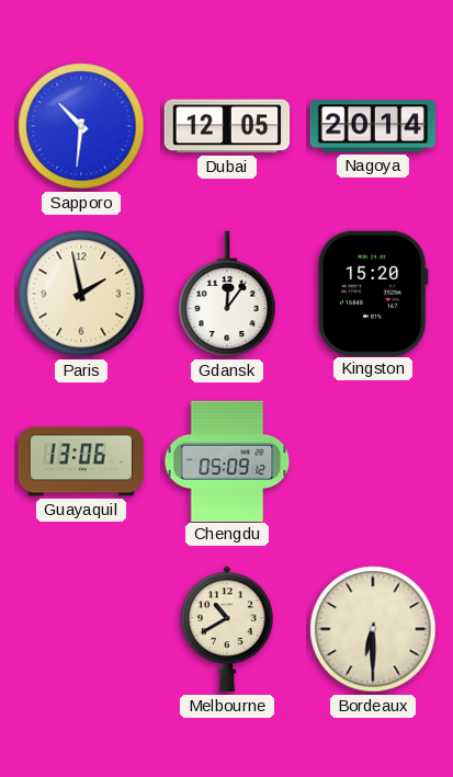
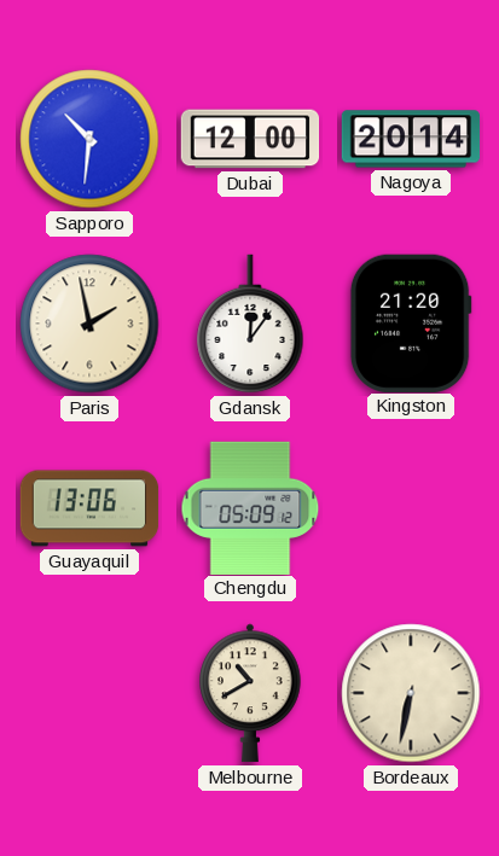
Dubai: 12:05 -> 12:00
Kingston: 15:20 -> 21:20
Bordeaux: 6:30 -> 6:32
